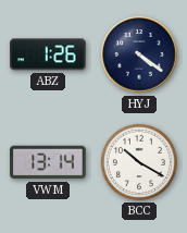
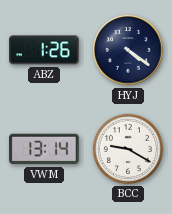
BCC: 10:20 -> 9:20
